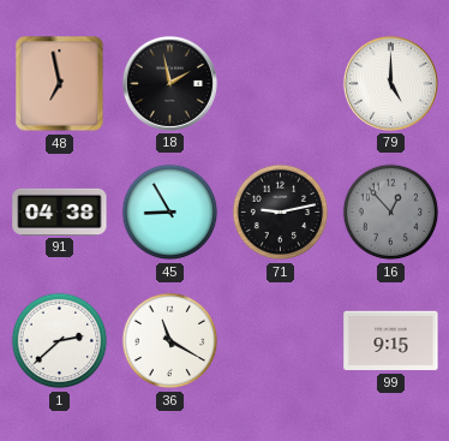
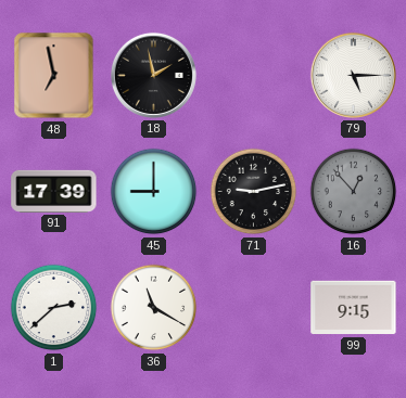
79: 5:00 -> 5:15
91: 04:38 -> 17:39
45: 8:55 -> 9:00
